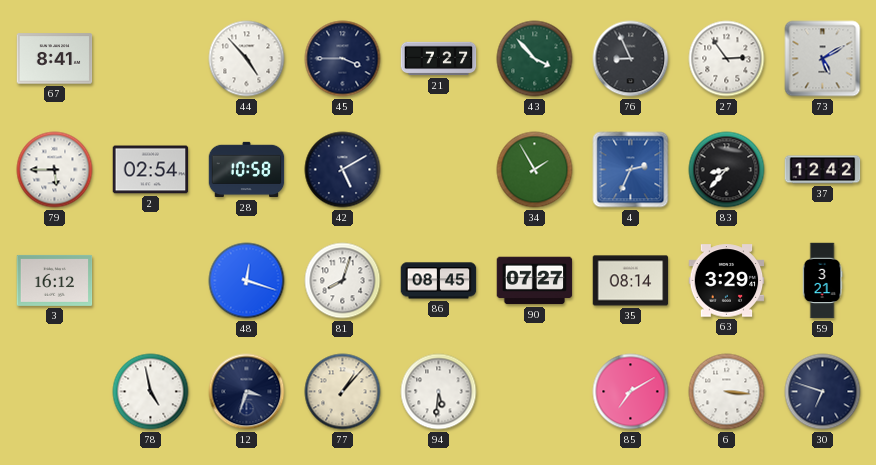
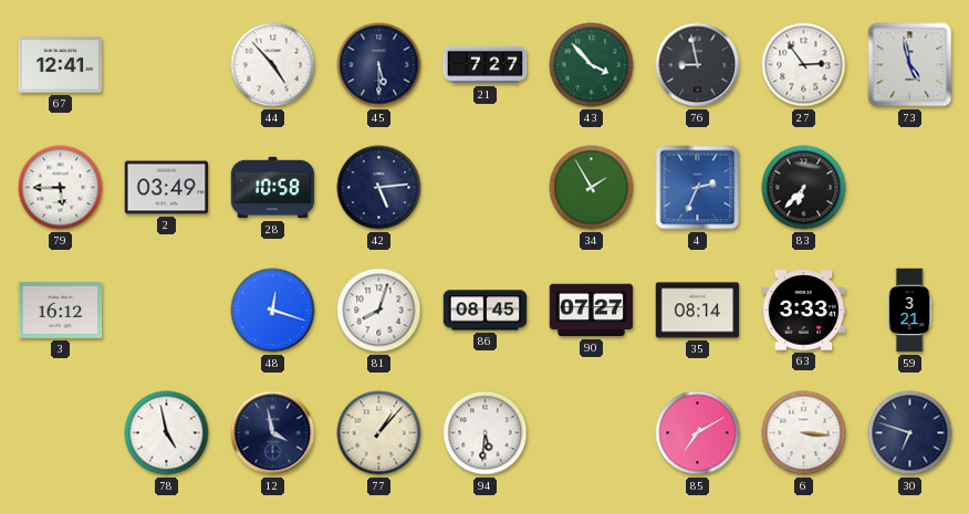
67: 8:41 -> 12:41
45: 3:45 -> 5:30
76: 8:56 -> 8:58
73: 5:10 -> 4:58
2: 02:54 -> 03:49
42: 5:10 -> 5:14
83: 8:37 -> 6:37
37: 12:42 -> none
63: 3:29 -> 3:33
12: 3:33 -> 3:58
